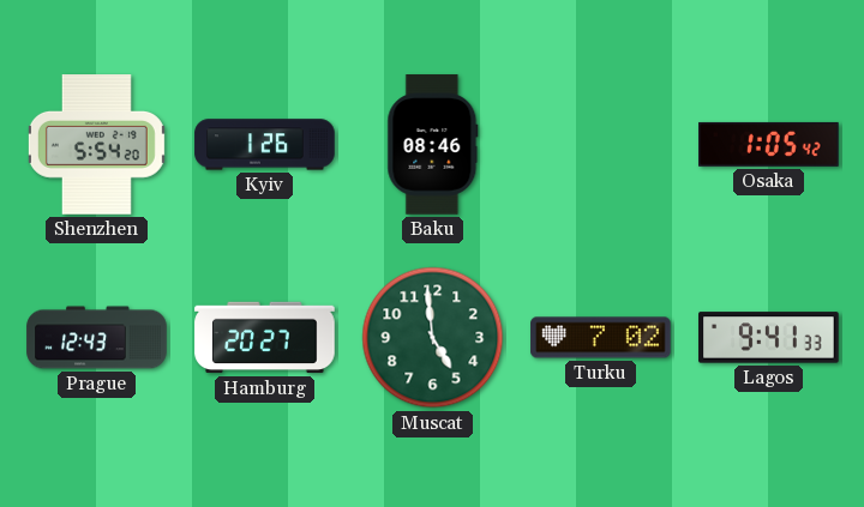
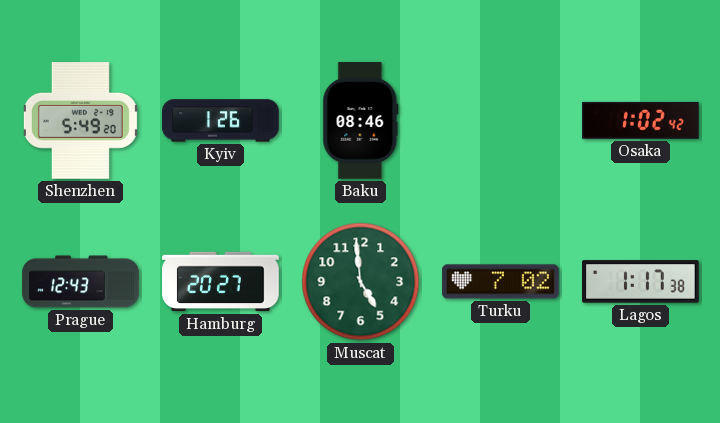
Shenzhen: 5:54 -> 5:49
Osaka: 1:05 -> 1:02
Lagos: 9:41 -> 1:17
